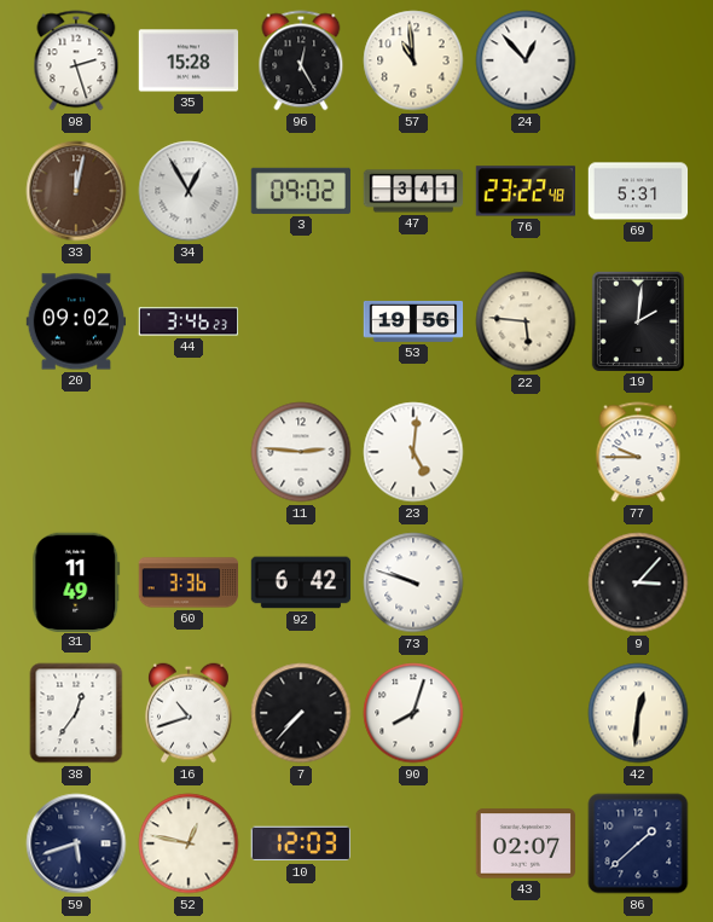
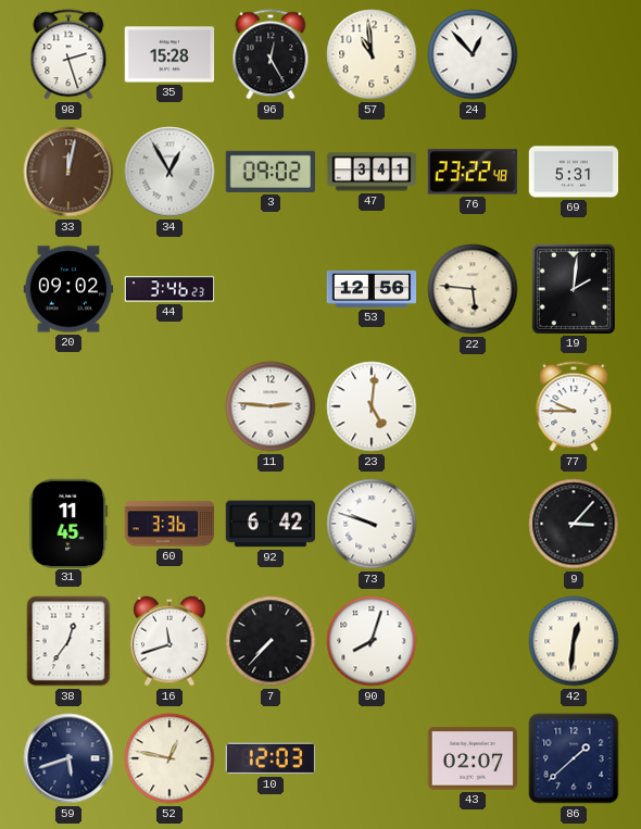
53: 19:56 -> 12:56
31: 11:49 -> 11:45
16: 10:42 -> 11:42
